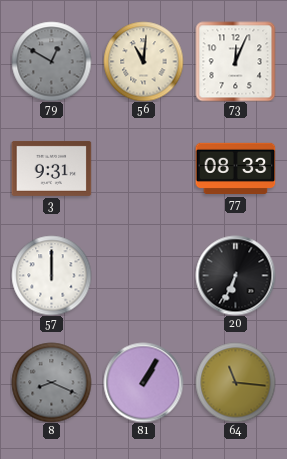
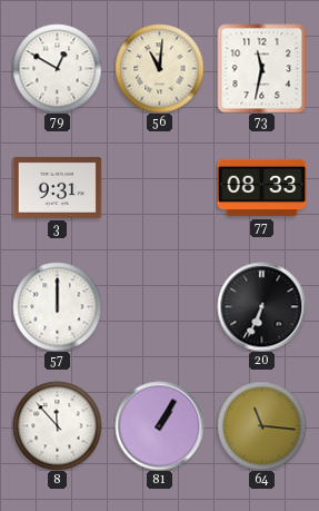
79 dial: grey -> white
73: 12:04 -> 11:32
8: 8:19 -> 11:53
8 dial: grey -> white
